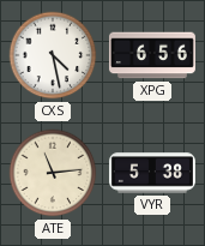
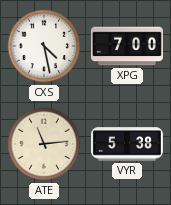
XPG: 6:56 -> 7:00
